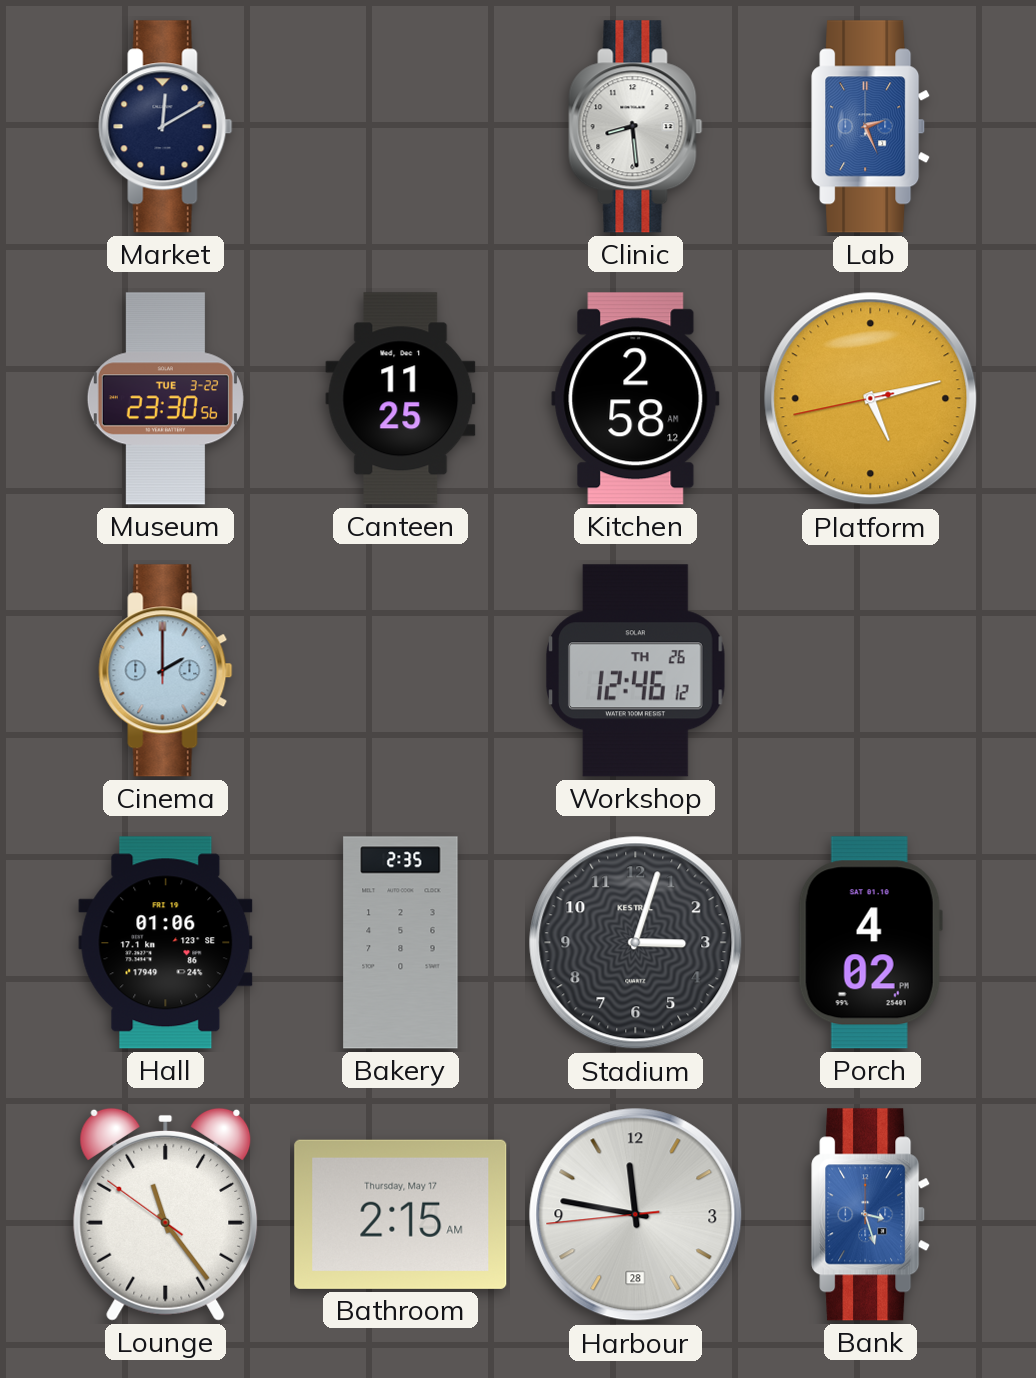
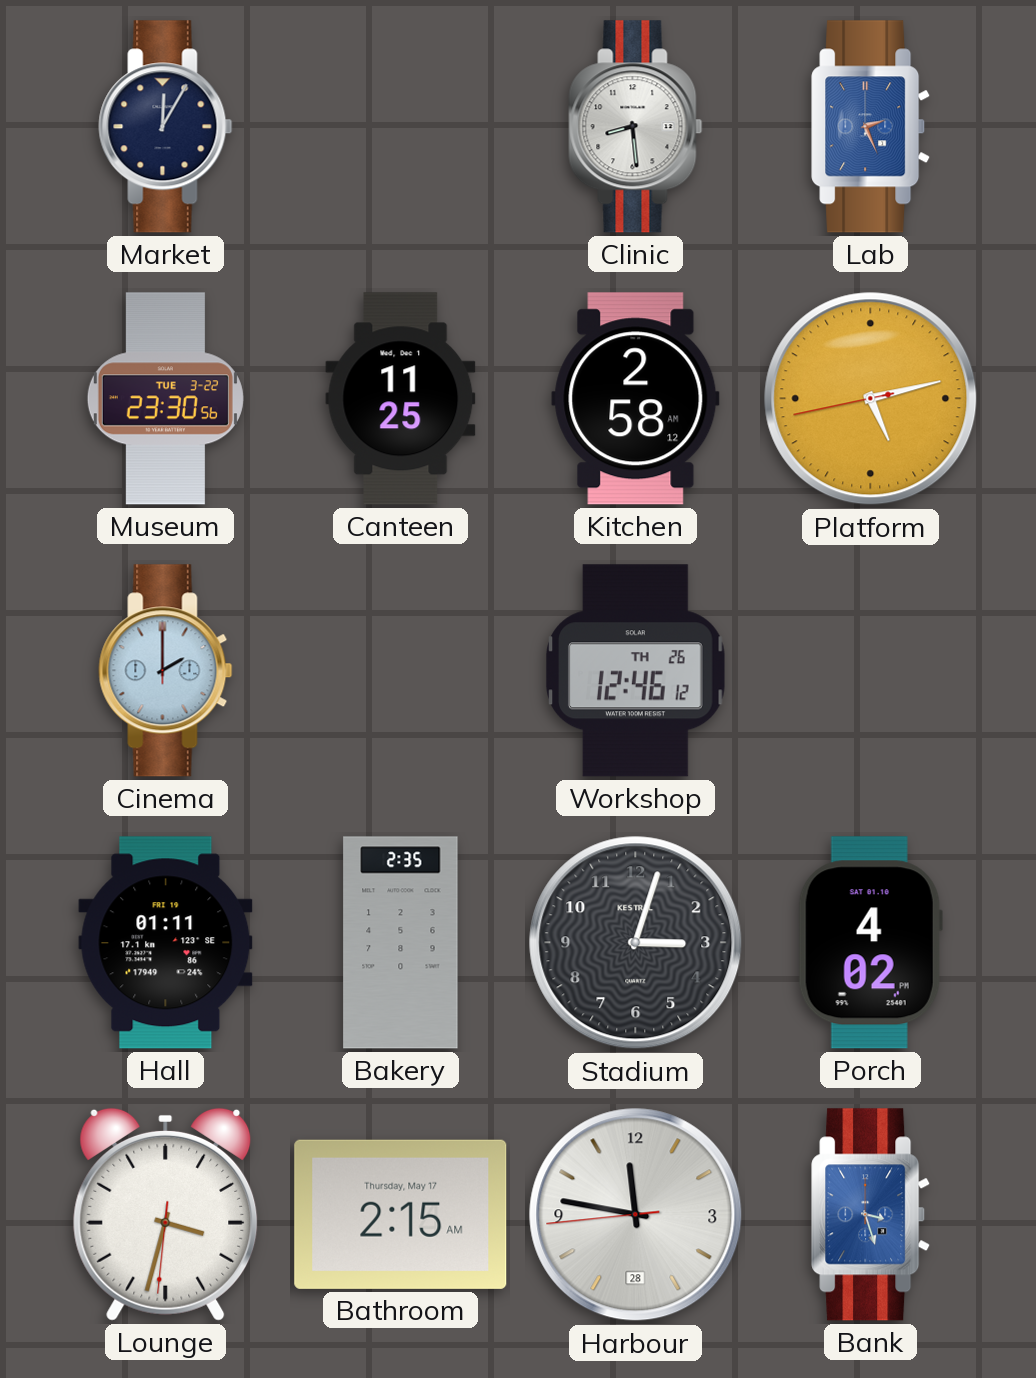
Market: 12:10 -> 12:05
Hall: 01:06 -> 01:11
Lounge: 11:23 -> 3:32
